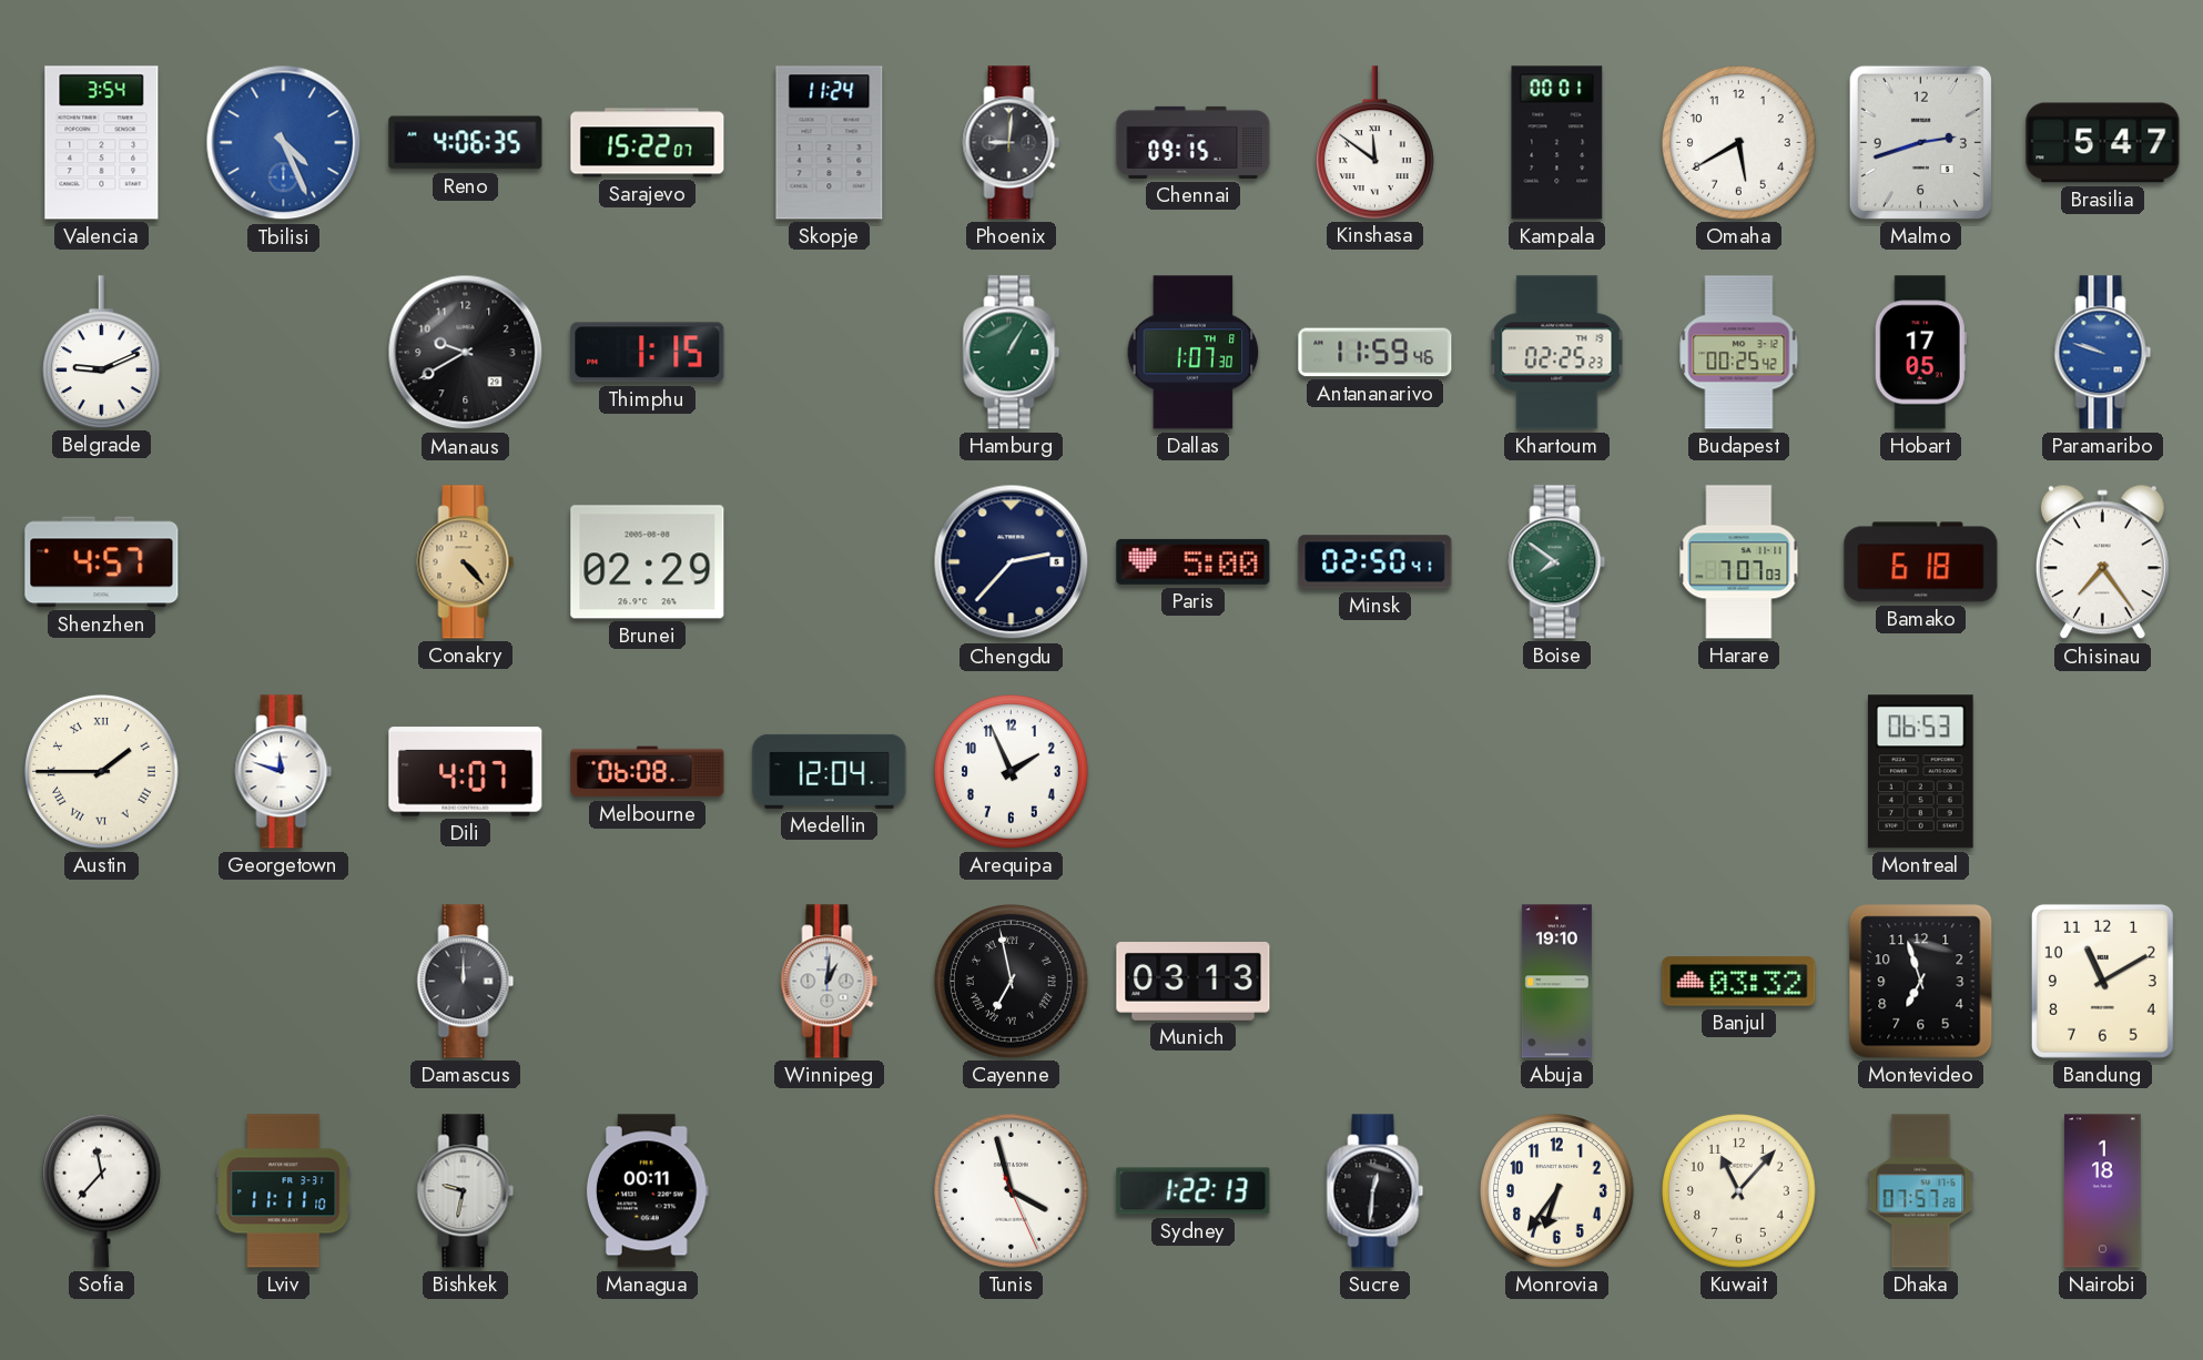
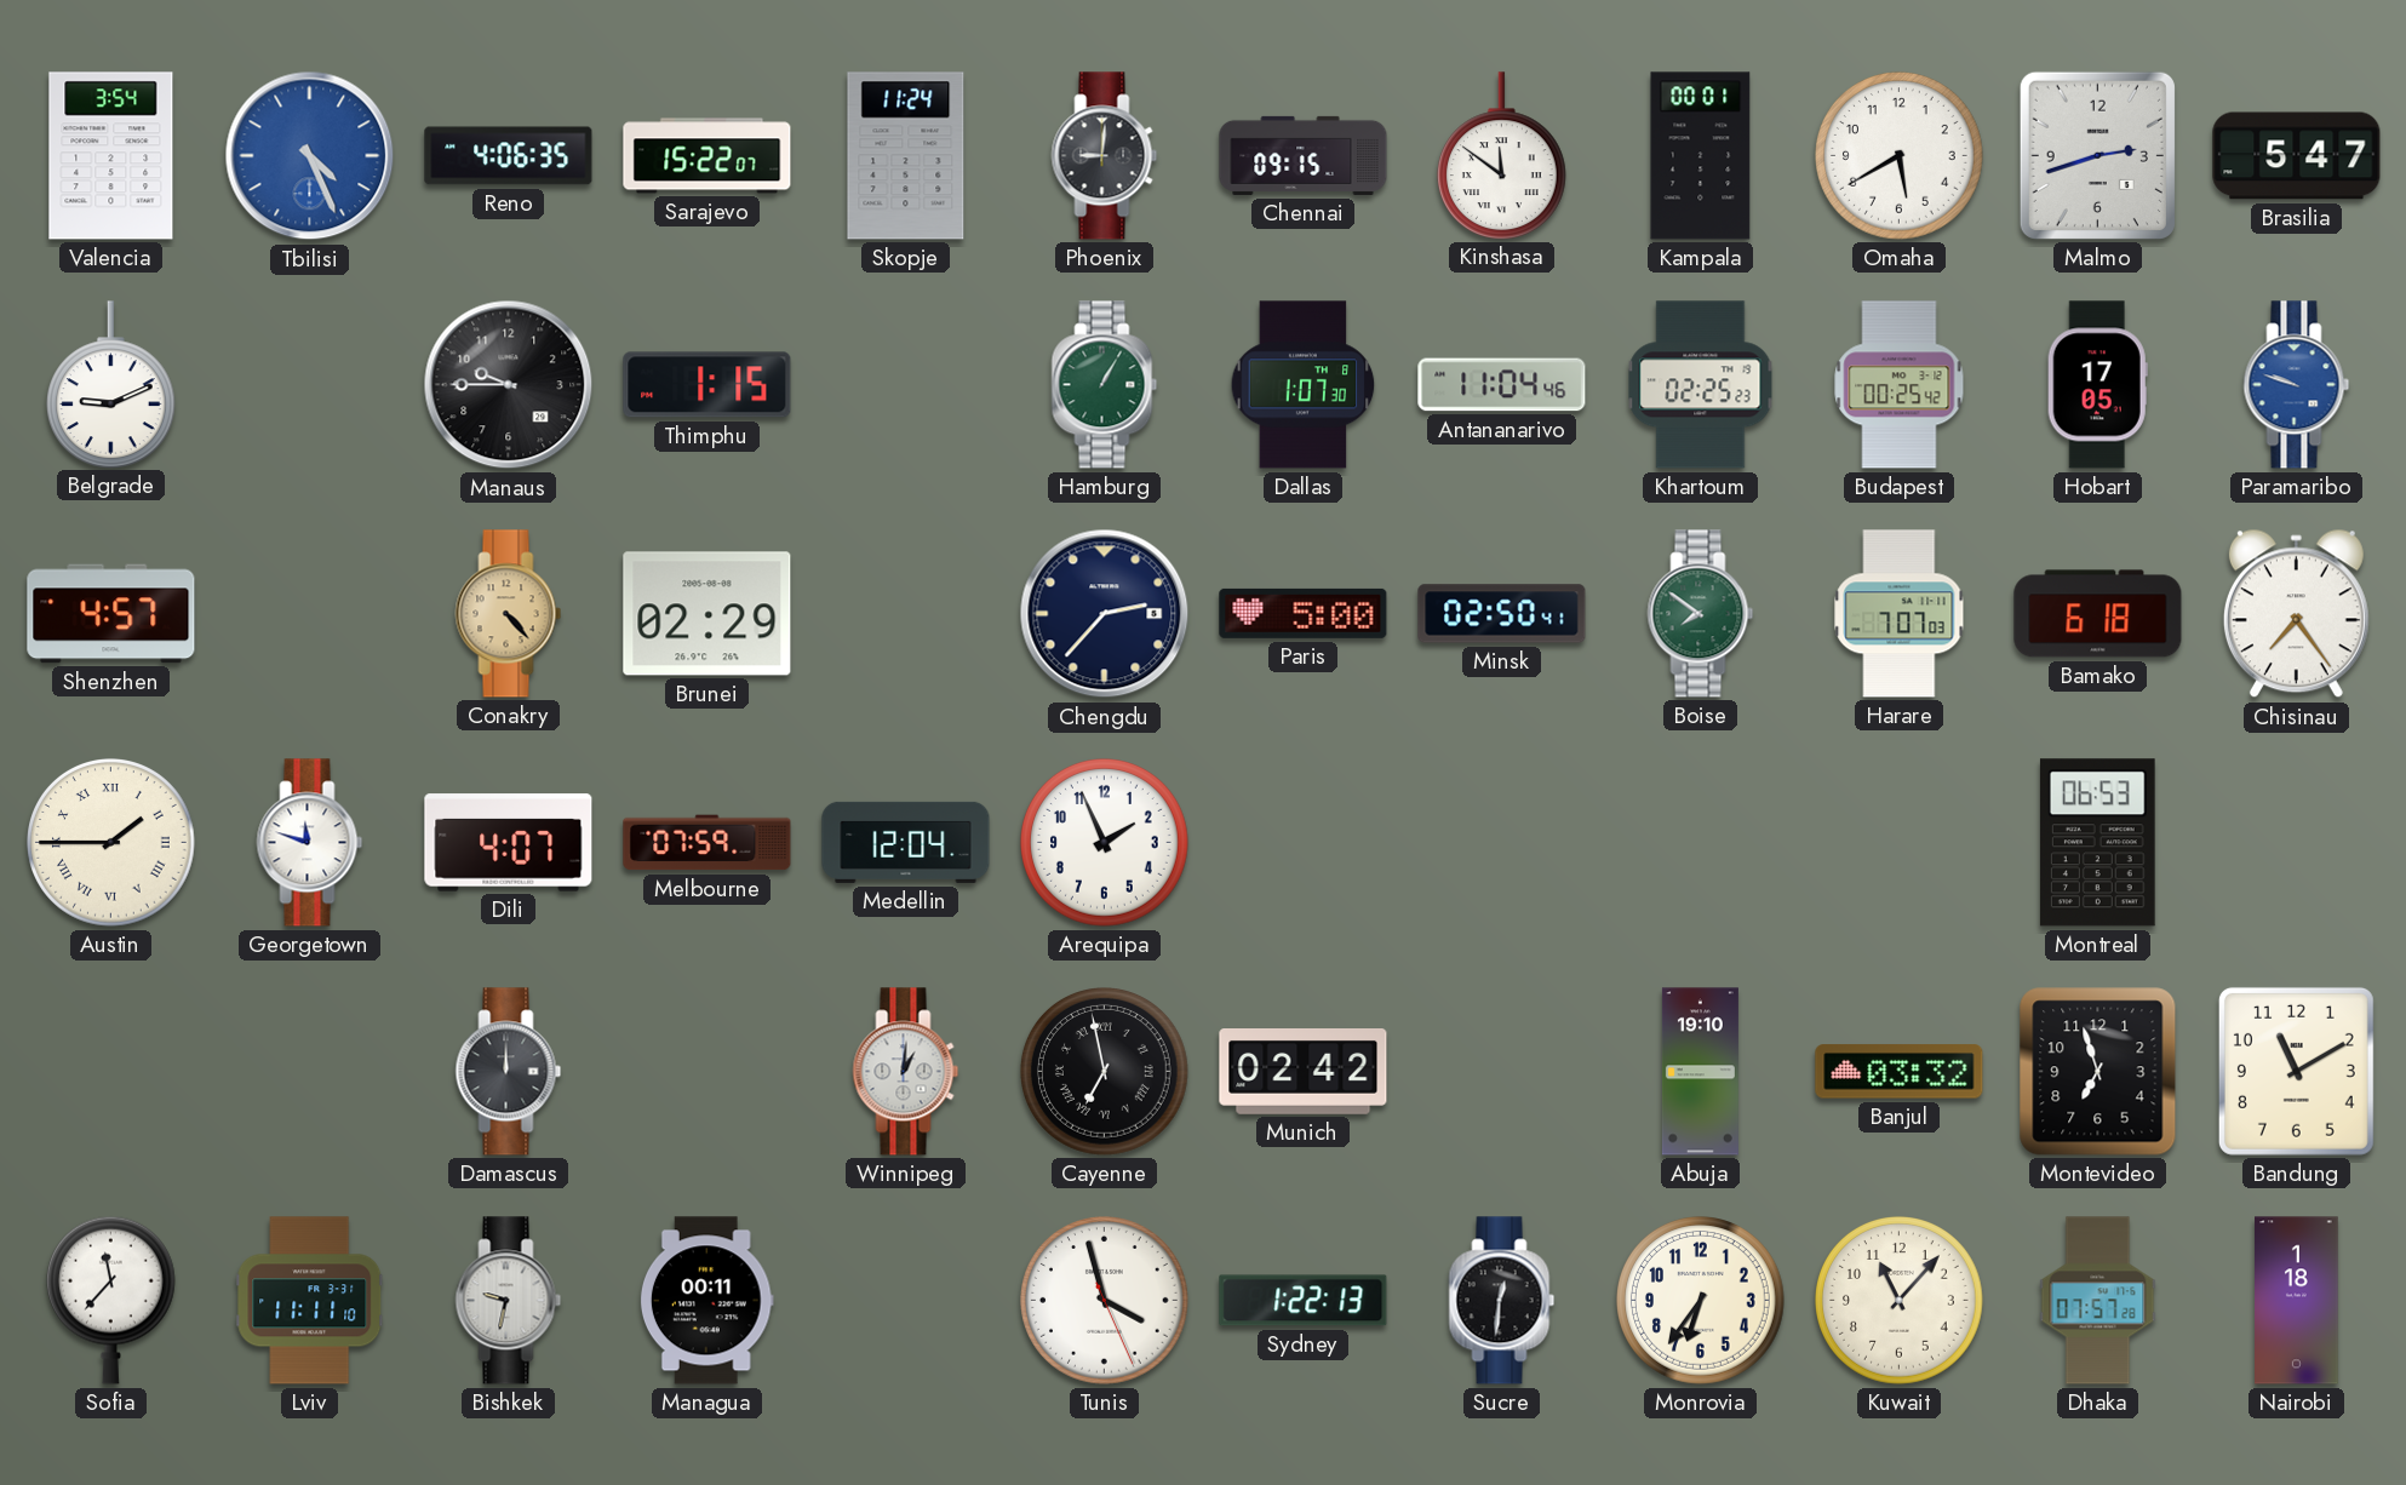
Manaus: 9:40 -> 9:45
Antananarivo: 11:59 -> 11:04
Melbourne: 06:08 -> 07:59
Munich: 03:13 -> 02:42
